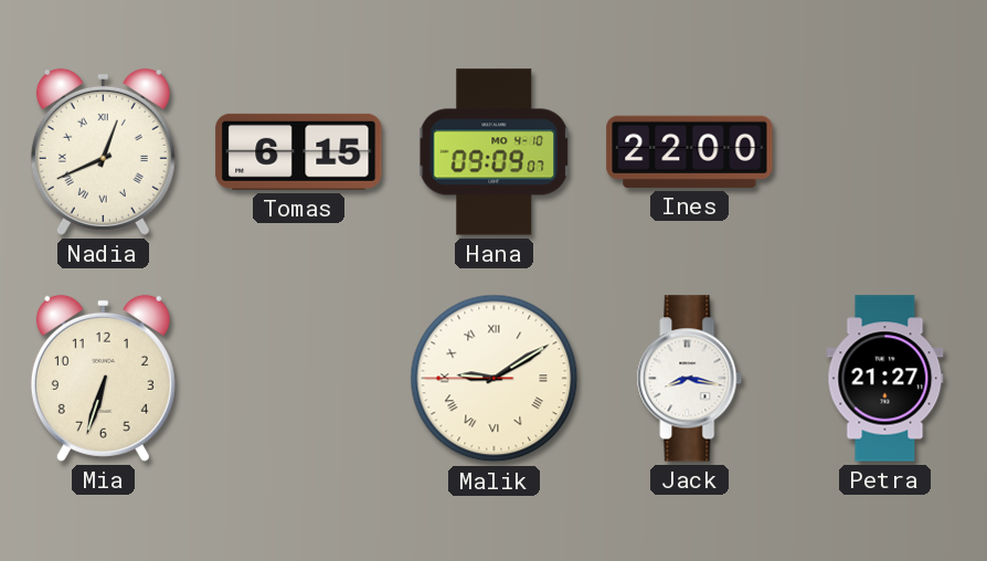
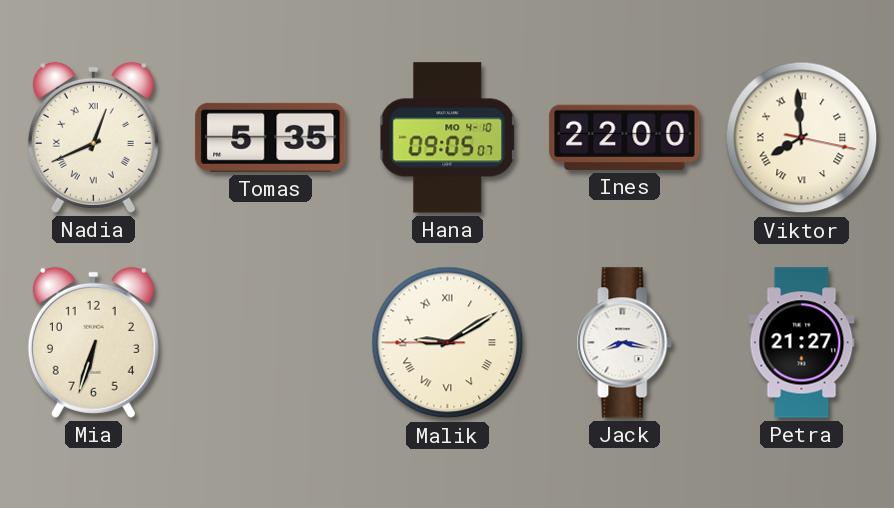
Tomas: 6:15 -> 5:35
Hana: 09:09 -> 09:05
Viktor: none -> 7:59
